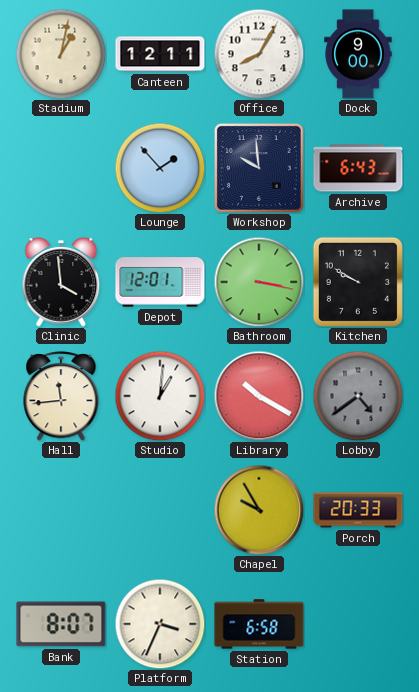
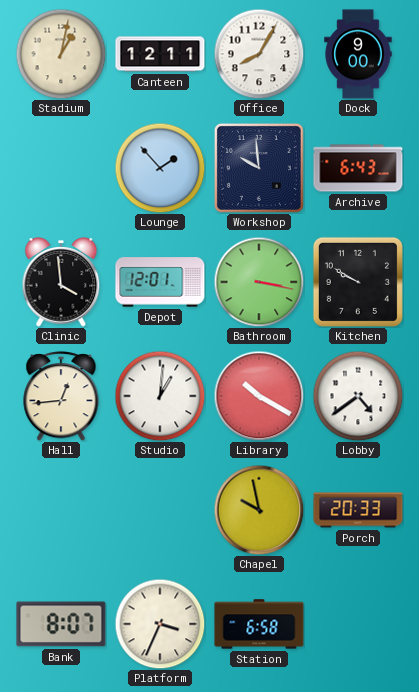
Hall: 11:44 -> 12:44
Lobby dial: grey -> white
Chapel: 9:55 -> 9:58
